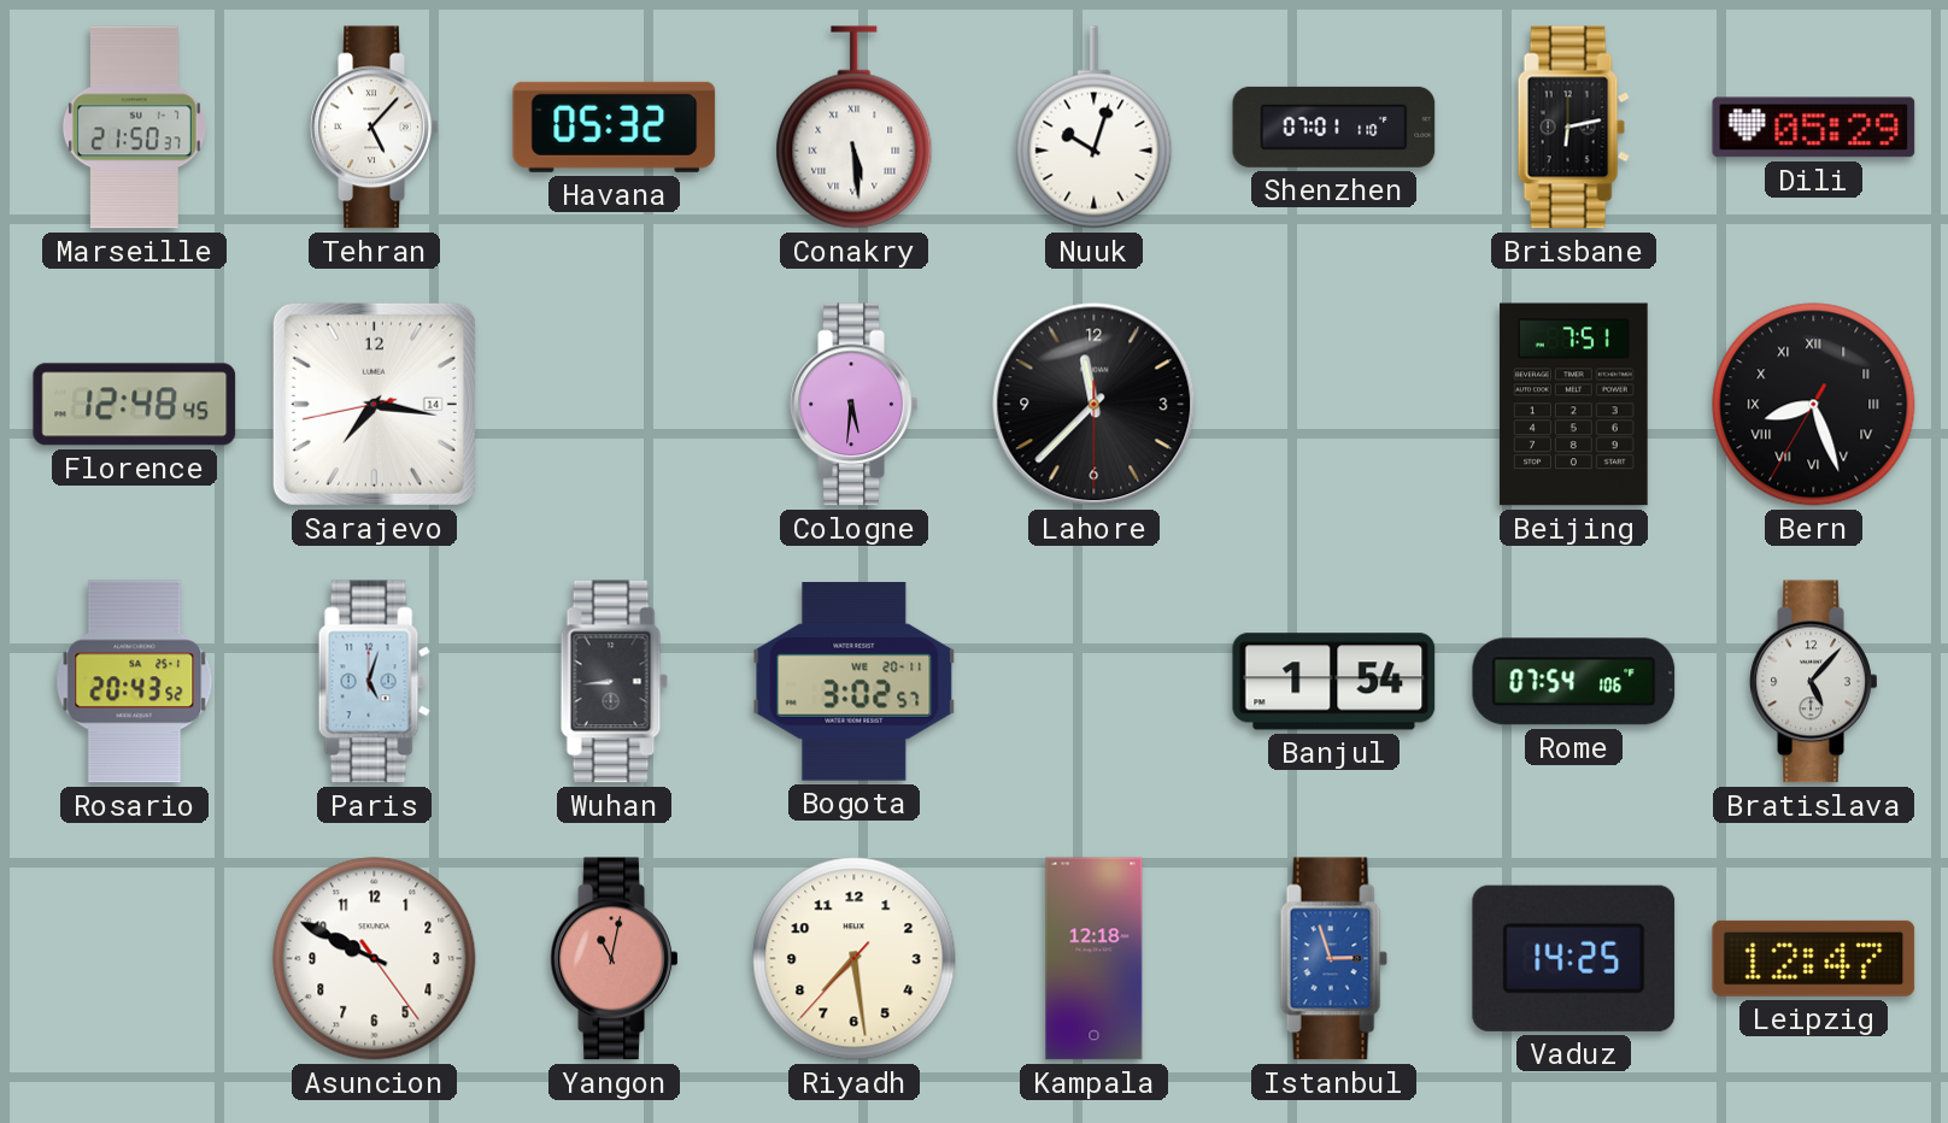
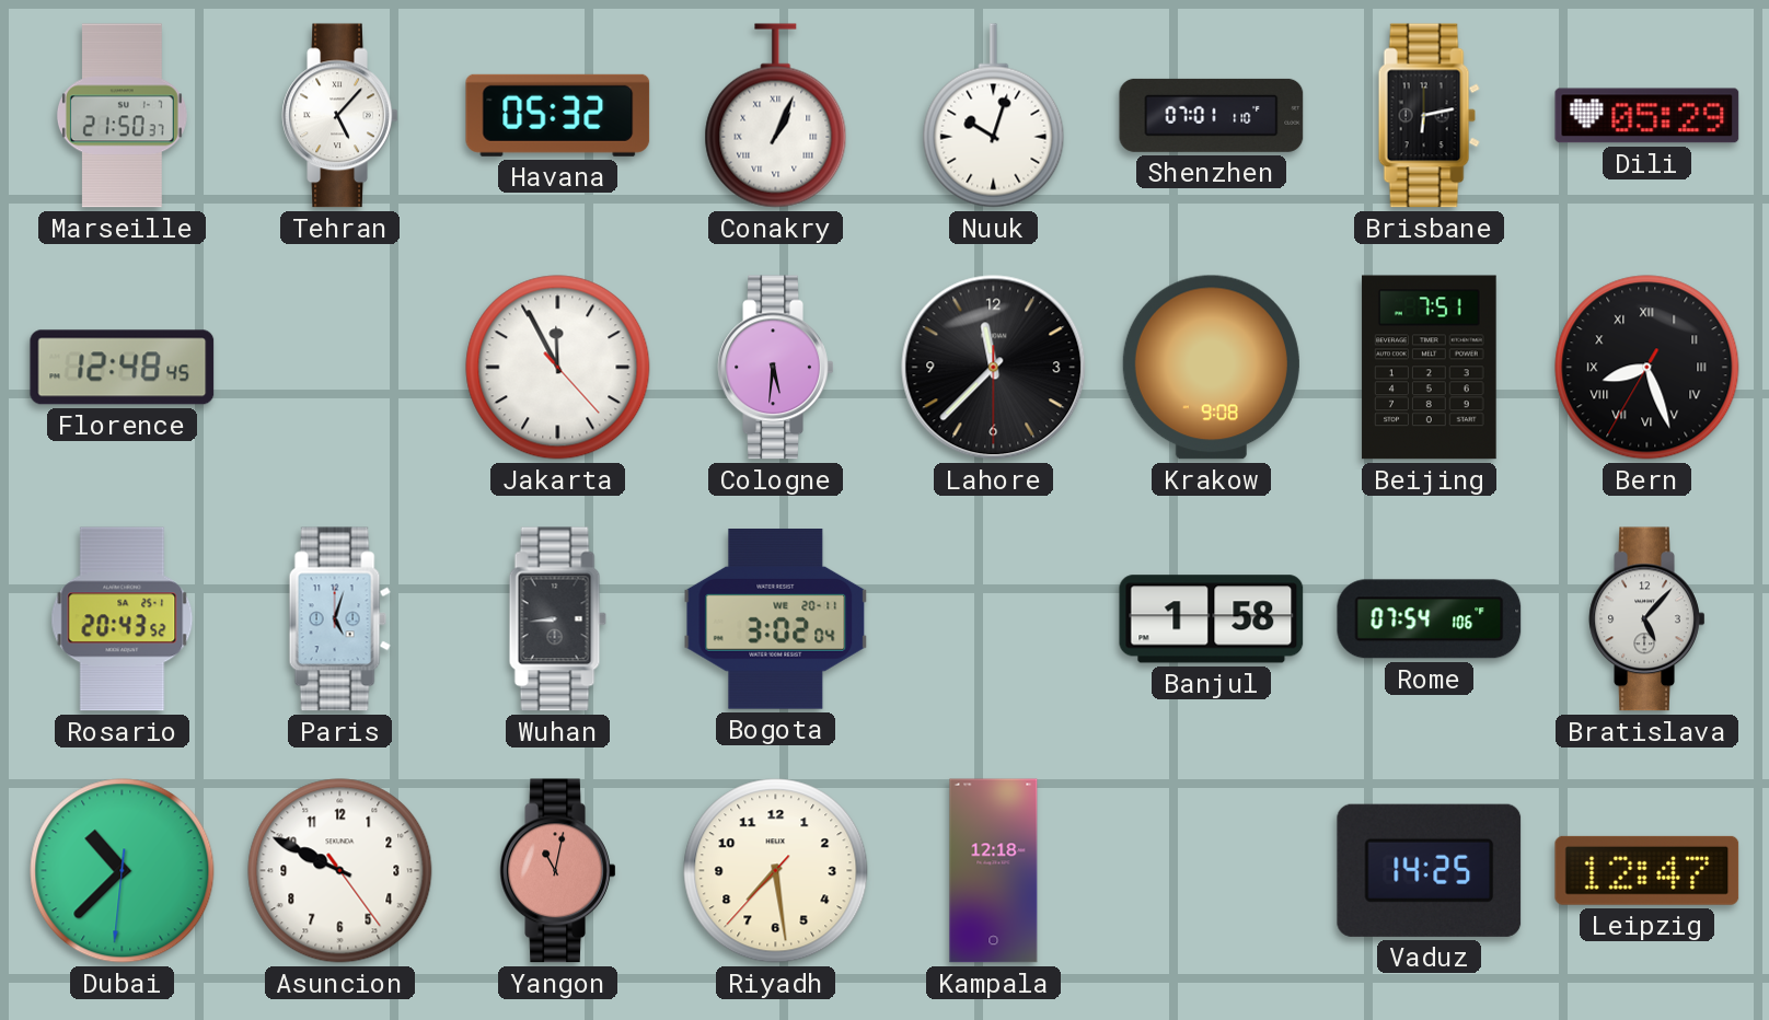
Conakry: 5:29 -> 1:04
Sarajevo: 7:16 -> none
Jakarta: none -> 11:55
Krakow: none -> 9:08
Bogota: 3:02:57 -> 3:02:04
Banjul: 1:54 -> 1:58
Dubai: none -> 10:37
Istanbul: 2:57 -> none
